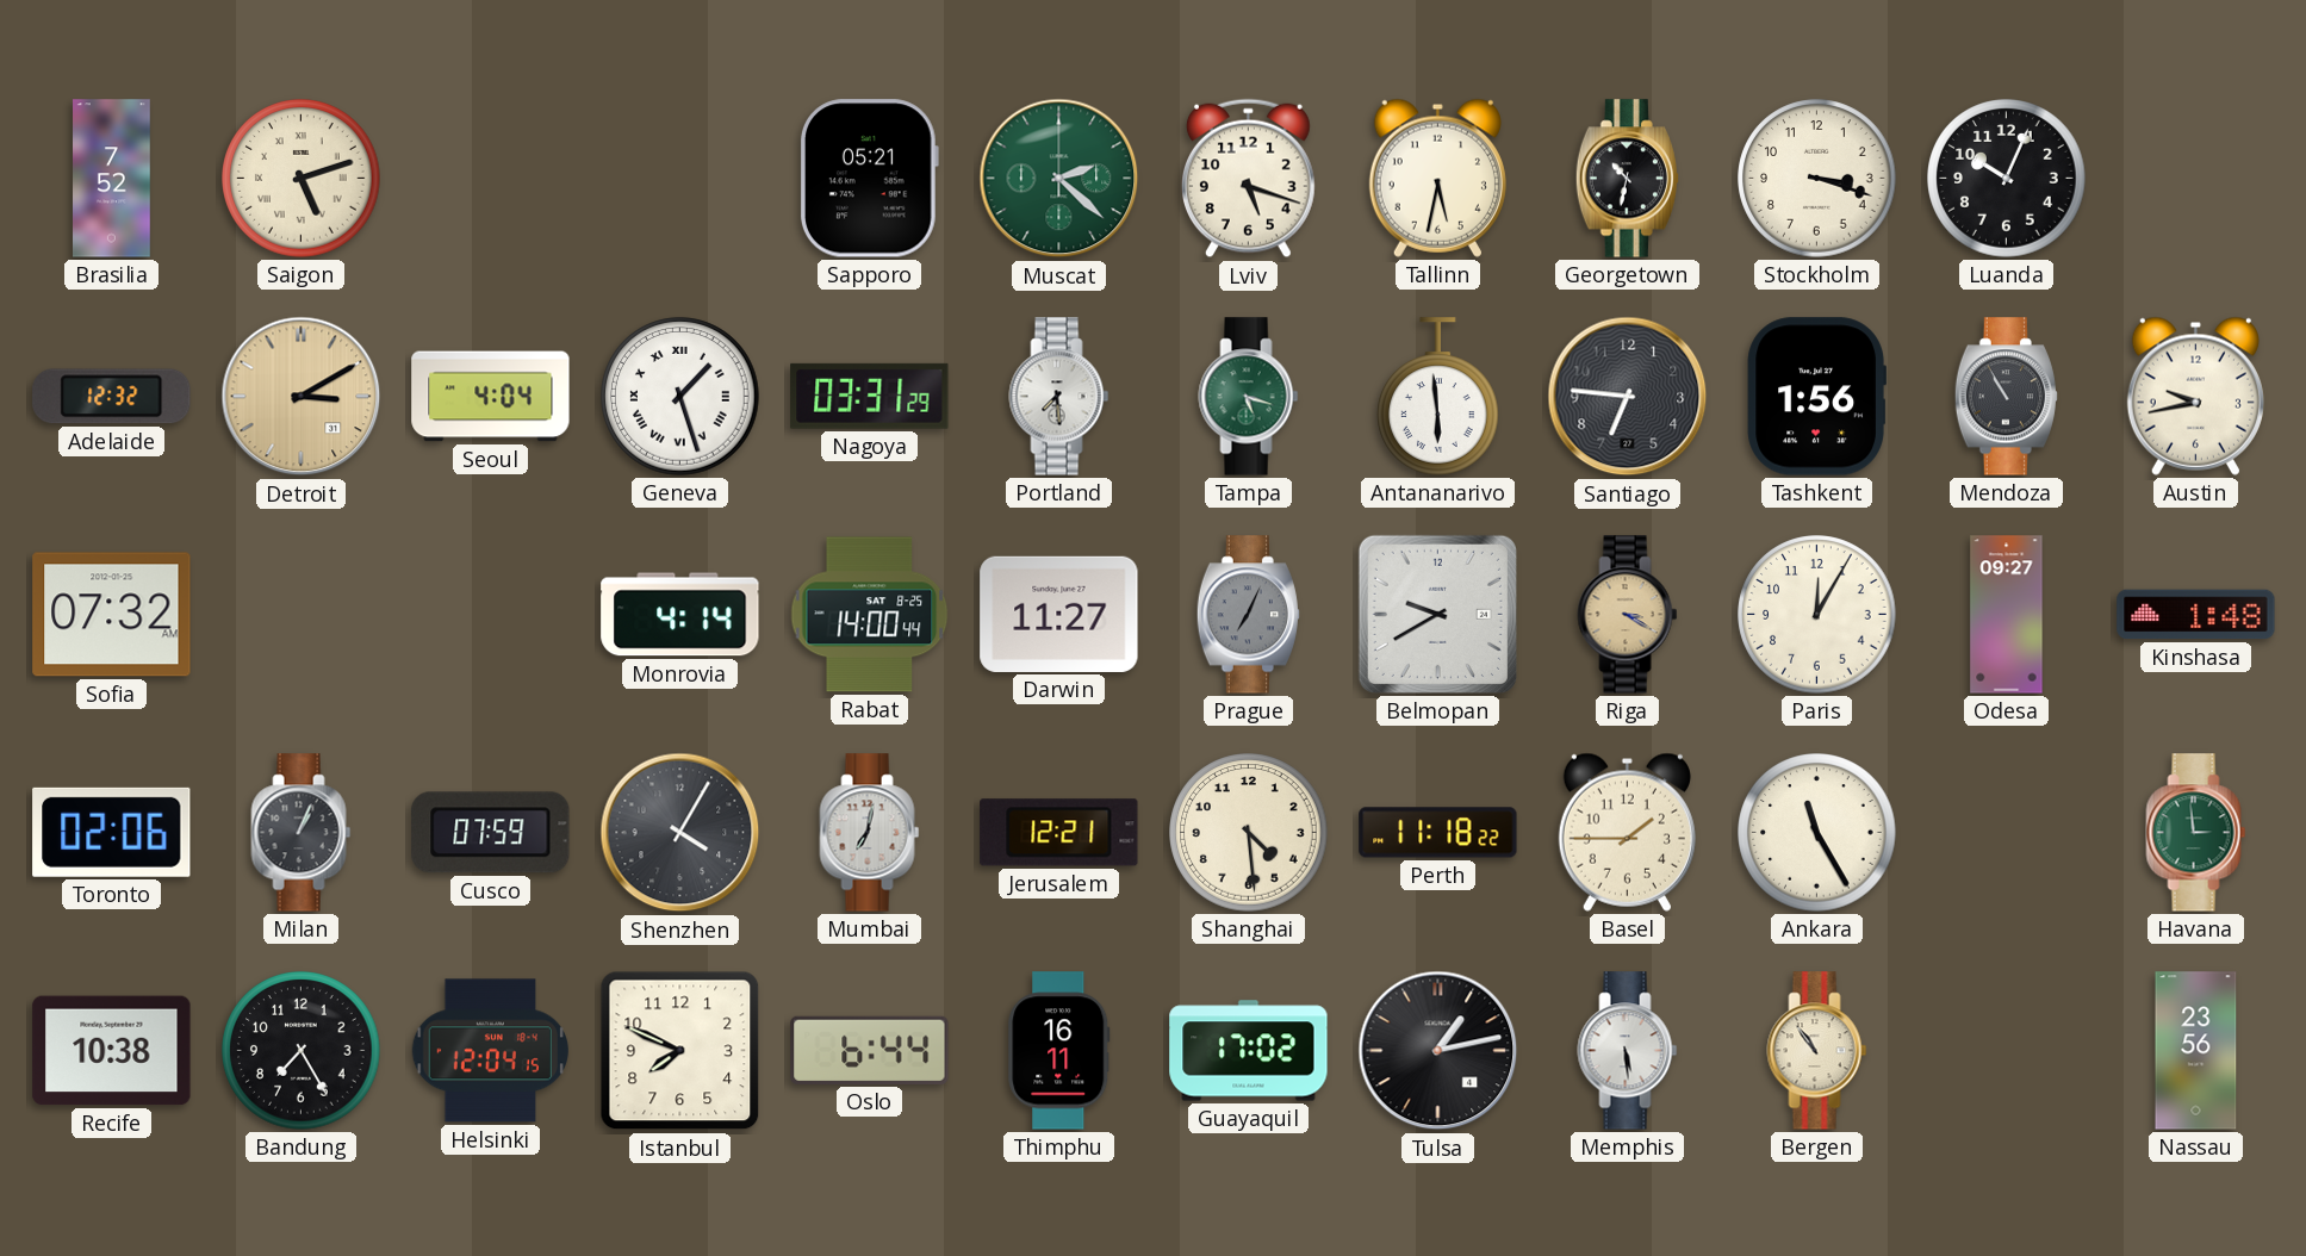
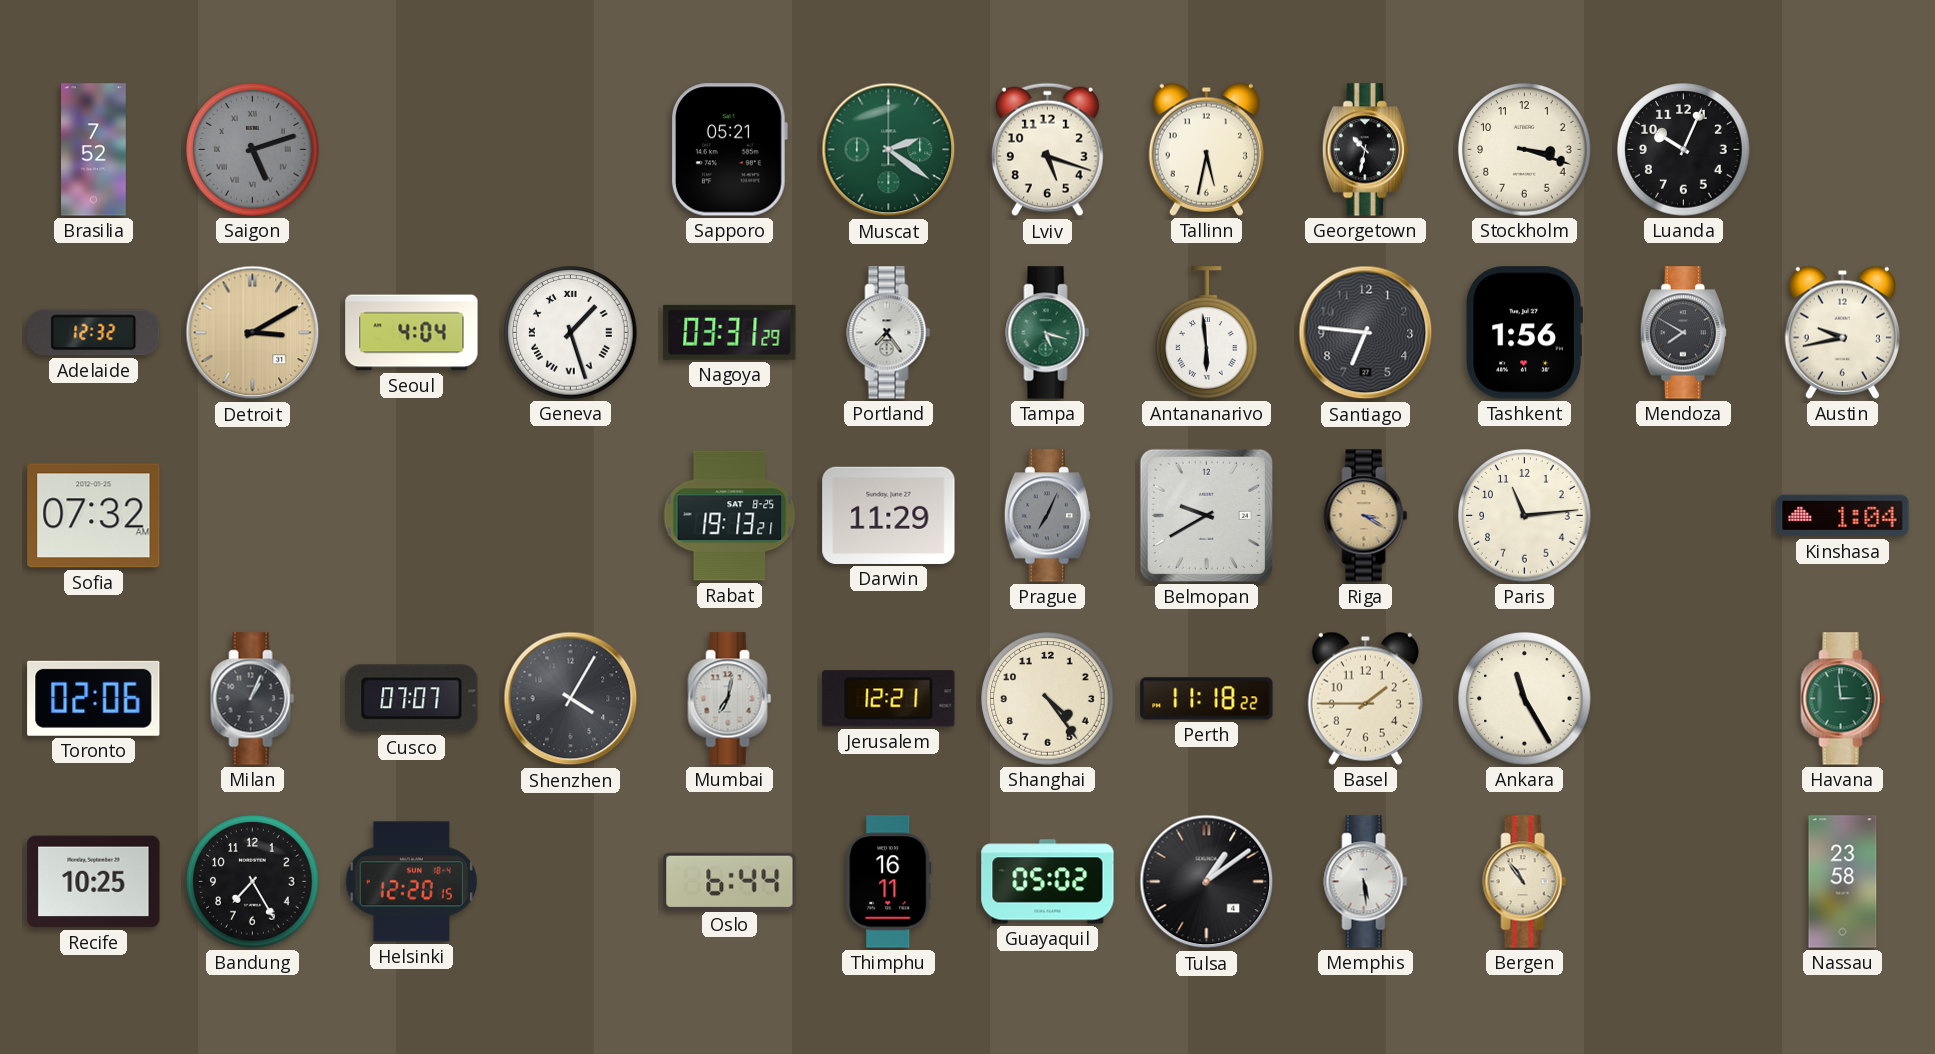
Saigon dial: cream -> grey
Muscat: 2:22 -> 2:21
Portland: 7:29 -> 7:24
Mendoza: 10:55 -> 7:50
Monrovia: 4:14 -> none
Rabat: 14:00 -> 19:13
Darwin: 11:27 -> 11:29
Paris: 12:05 -> 11:14
Odesa: 09:27 -> none
Kinshasa: 1:48 -> 1:04
Cusco: 07:59 -> 07:07
Shanghai: 4:29 -> 4:24
Recife: 10:38 -> 10:25
Helsinki: 12:04 -> 12:20
Istanbul: 7:49 -> none
Guayaquil: 17:02 -> 05:02
Tulsa: 1:13 -> 1:09
Nassau: 23:56 -> 23:58
